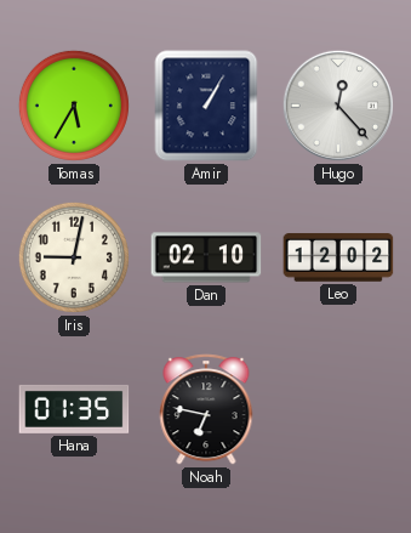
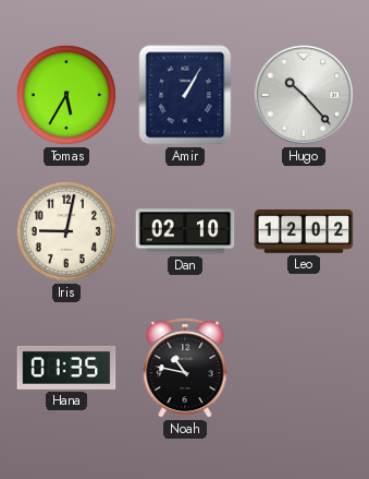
Hugo: 12:23 -> 10:23
Noah: 6:47 -> 10:47
